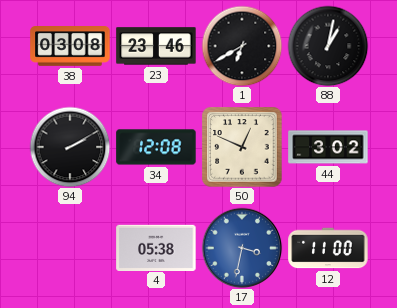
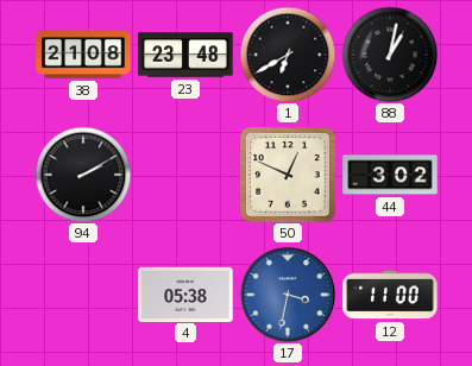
38: 03:08 -> 21:08
23: 23:46 -> 23:48
34: 12:08 -> none
